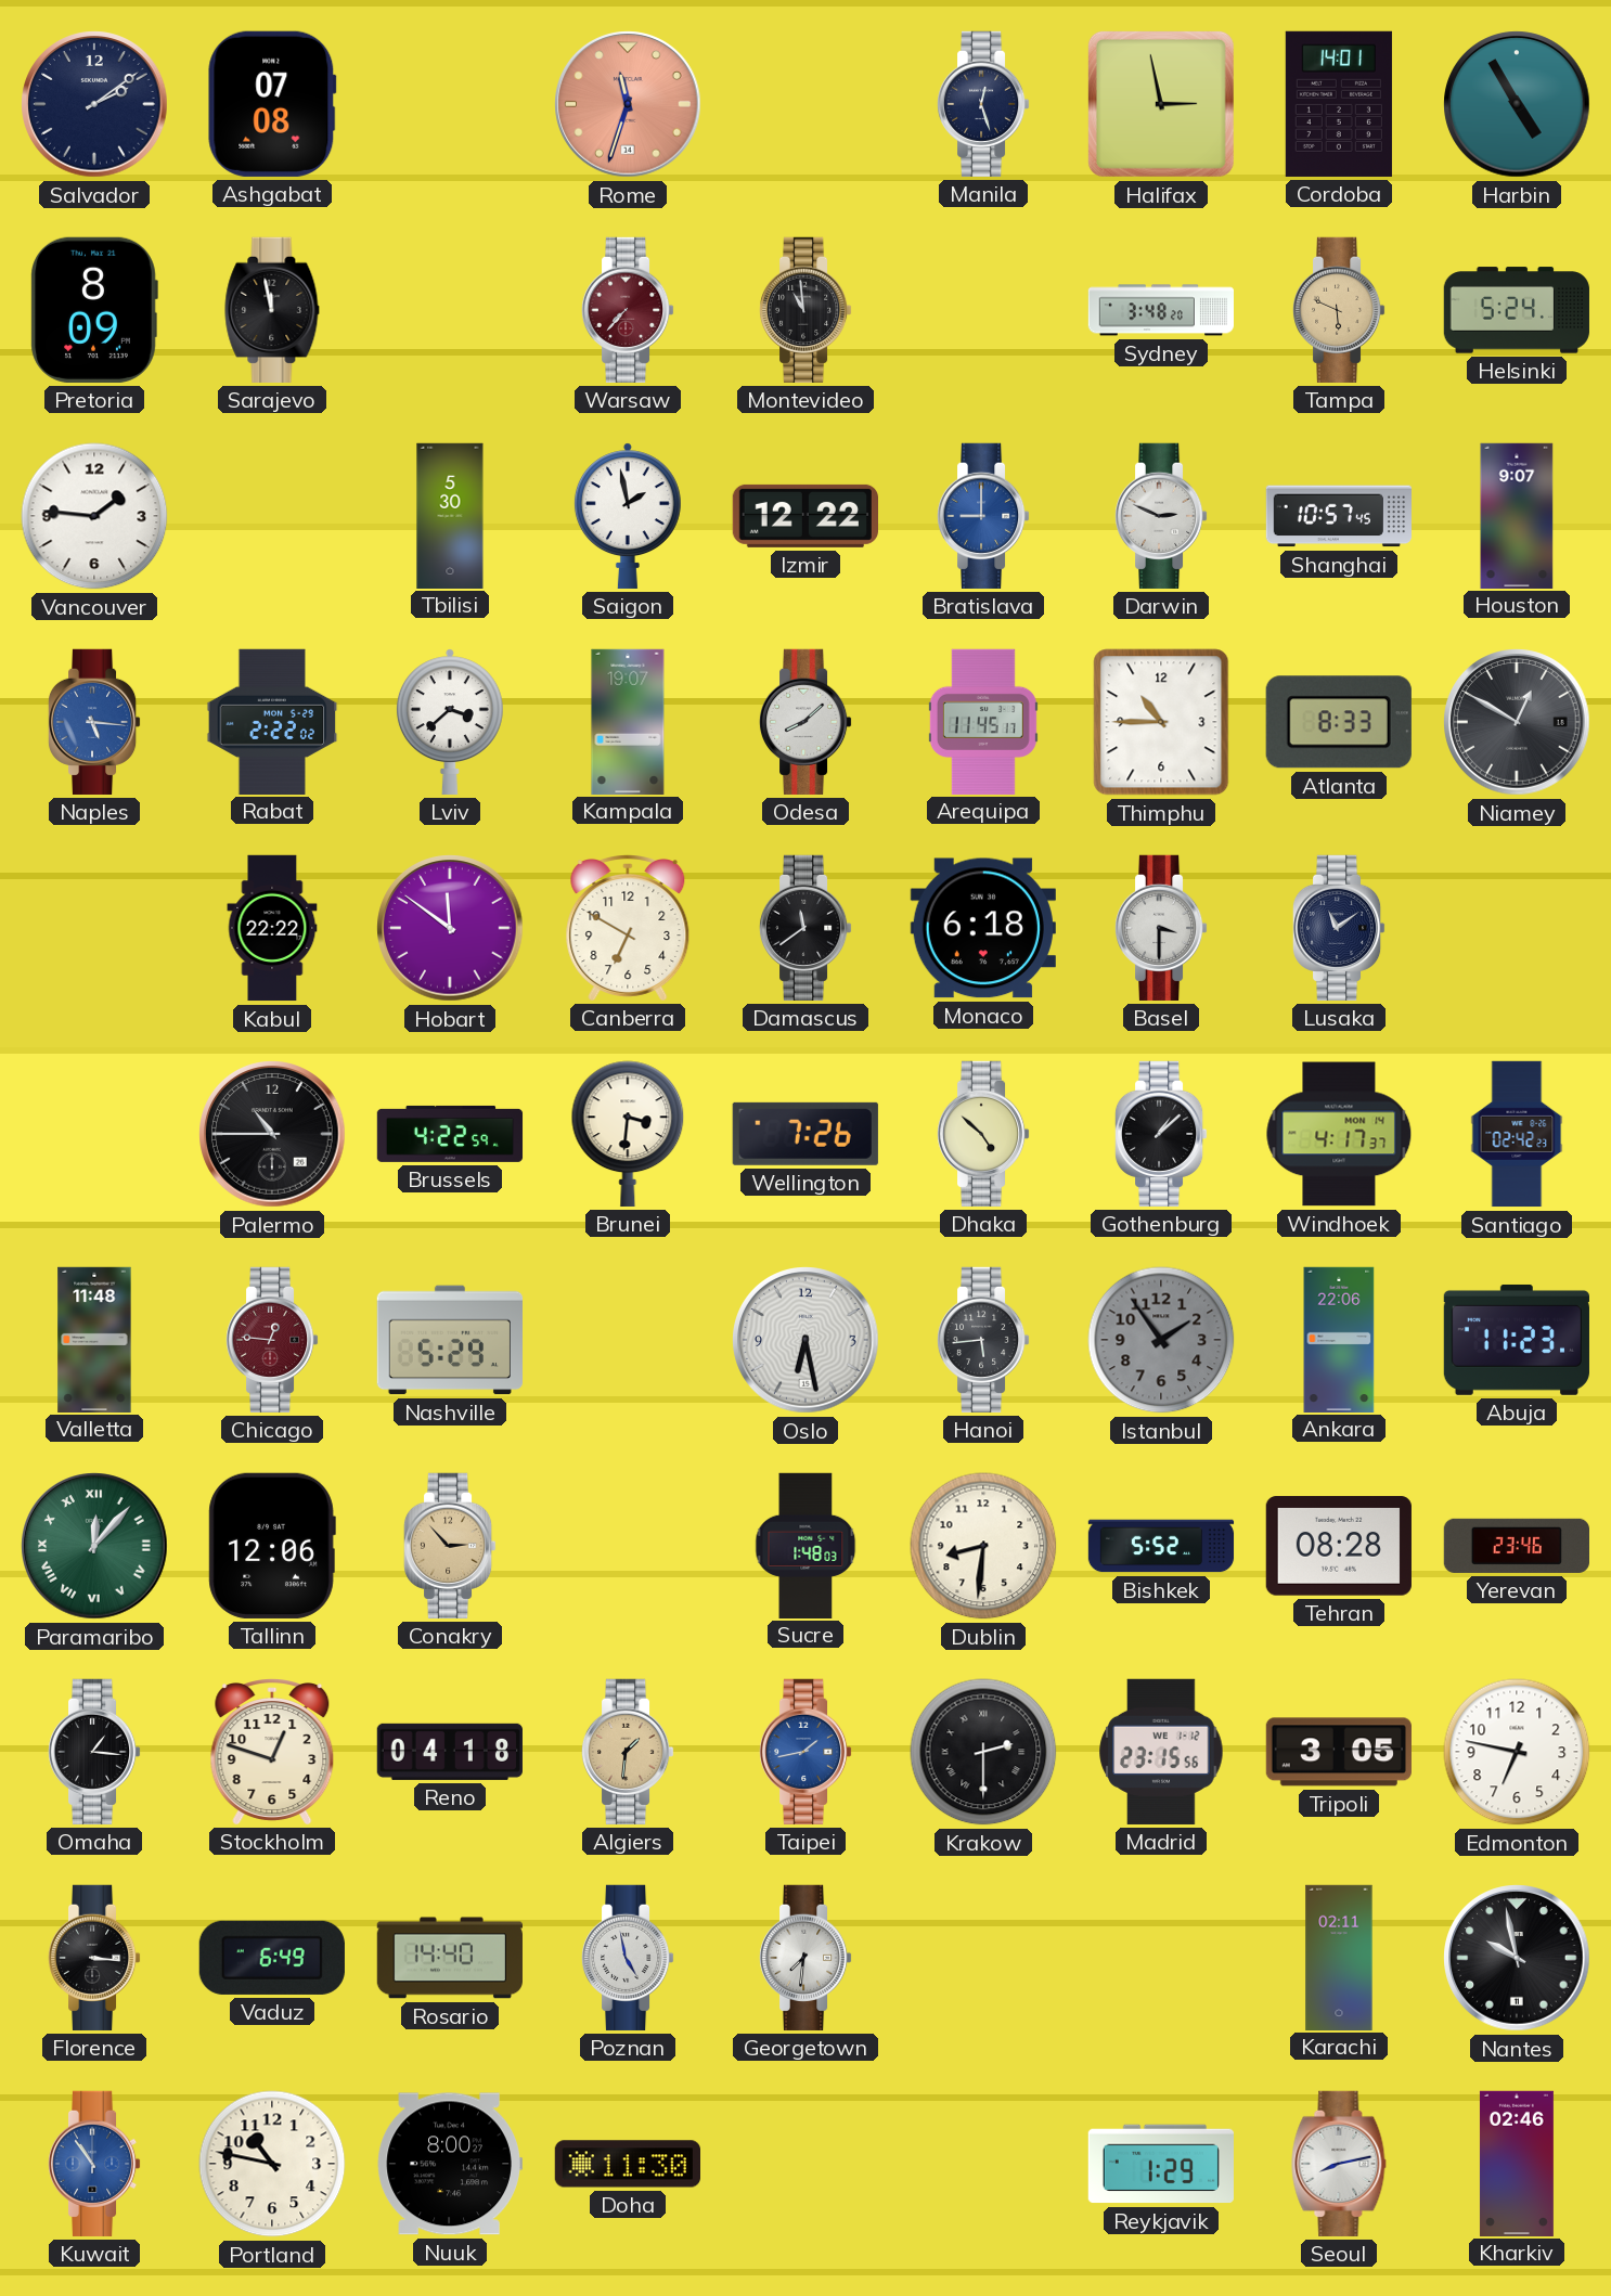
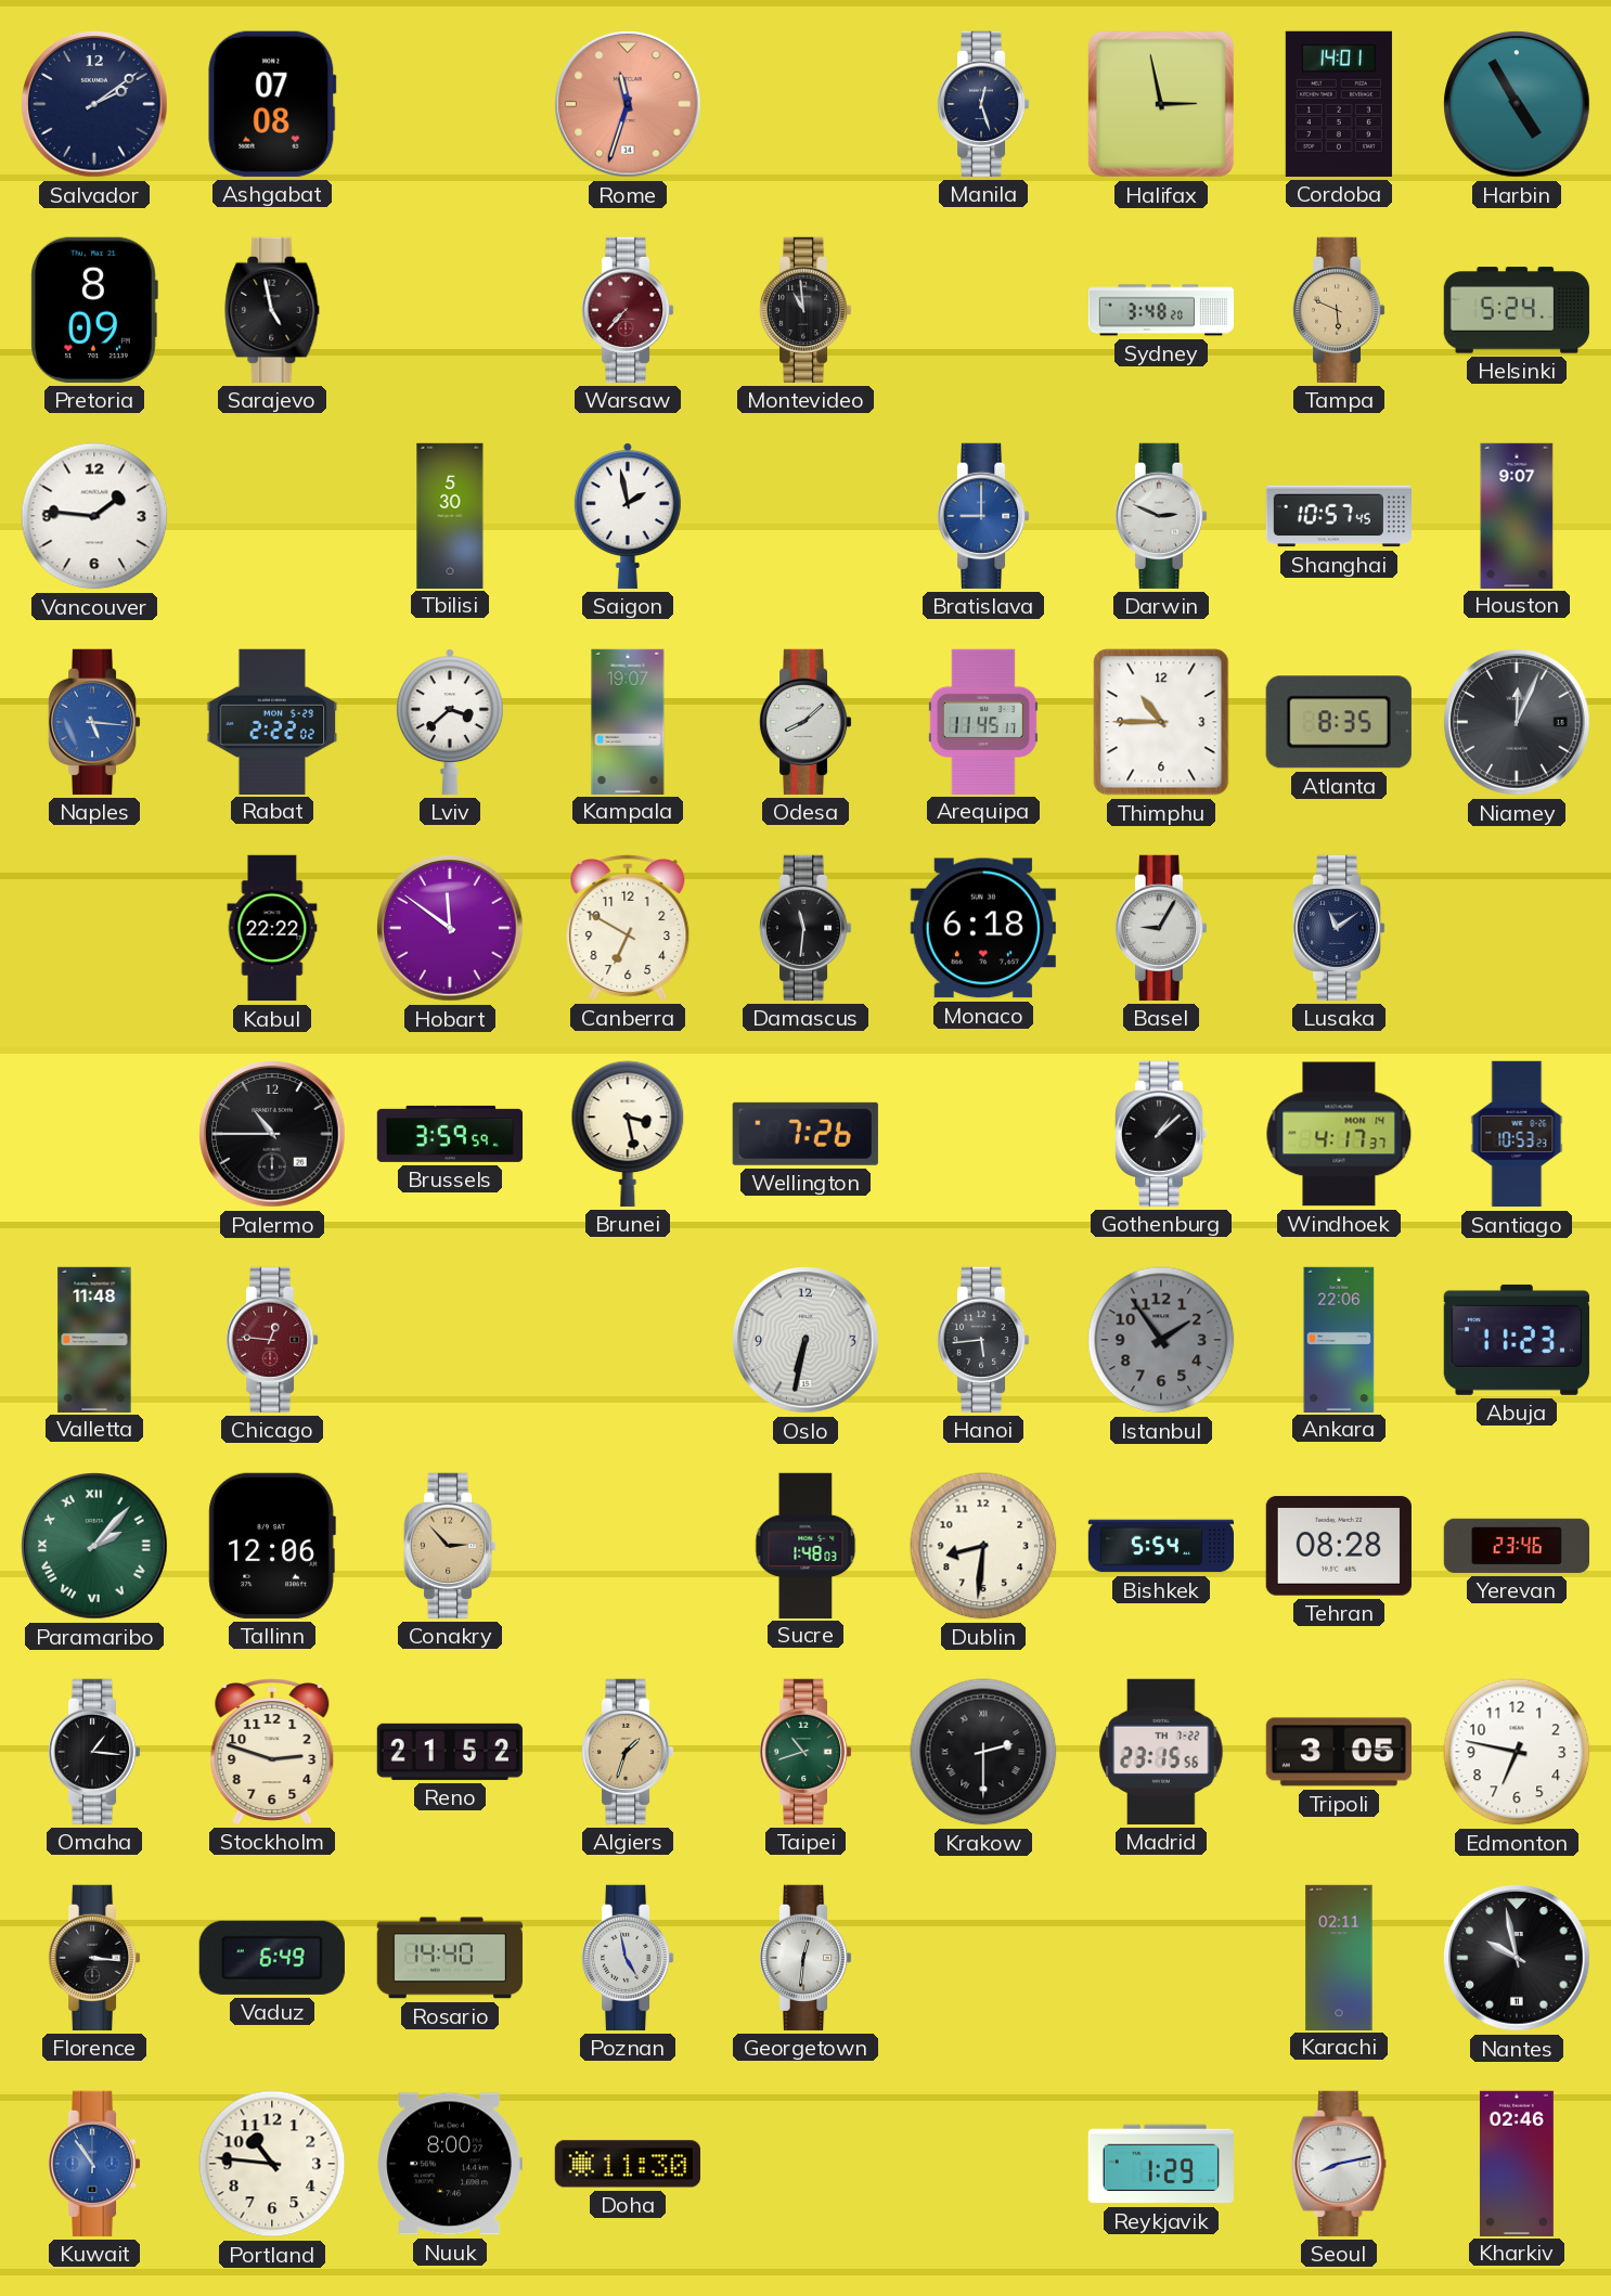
Sarajevo: 11:58 -> 4:58
Izmir: 12:22 -> none
Atlanta: 8:33 -> 8:35
Niamey: 12:50 -> 12:04
Damascus: 11:39 -> 11:31
Basel: 3:30 -> 9:05
Brussels: 4:22 -> 3:59
Brunei: 3:31 -> 3:28
Dhaka: 4:52 -> none
Santiago: 02:42 -> 10:53
Nashville: 5:29 -> none
Oslo: 6:28 -> 6:32
Paramaribo: 12:07 -> 2:07
Bishkek: 5:52 -> 5:54
Stockholm: 12:48 -> 2:48
Reno: 04:18 -> 21:52
Algiers: 1:31 -> 1:33
Taipei: 1:43 -> 10:42
Taipei dial: blue -> green
Madrid date: WE 1-12 -> TH 7-22
Georgetown: 7:31 -> 12:31
Portland: 10:47 -> 10:46
